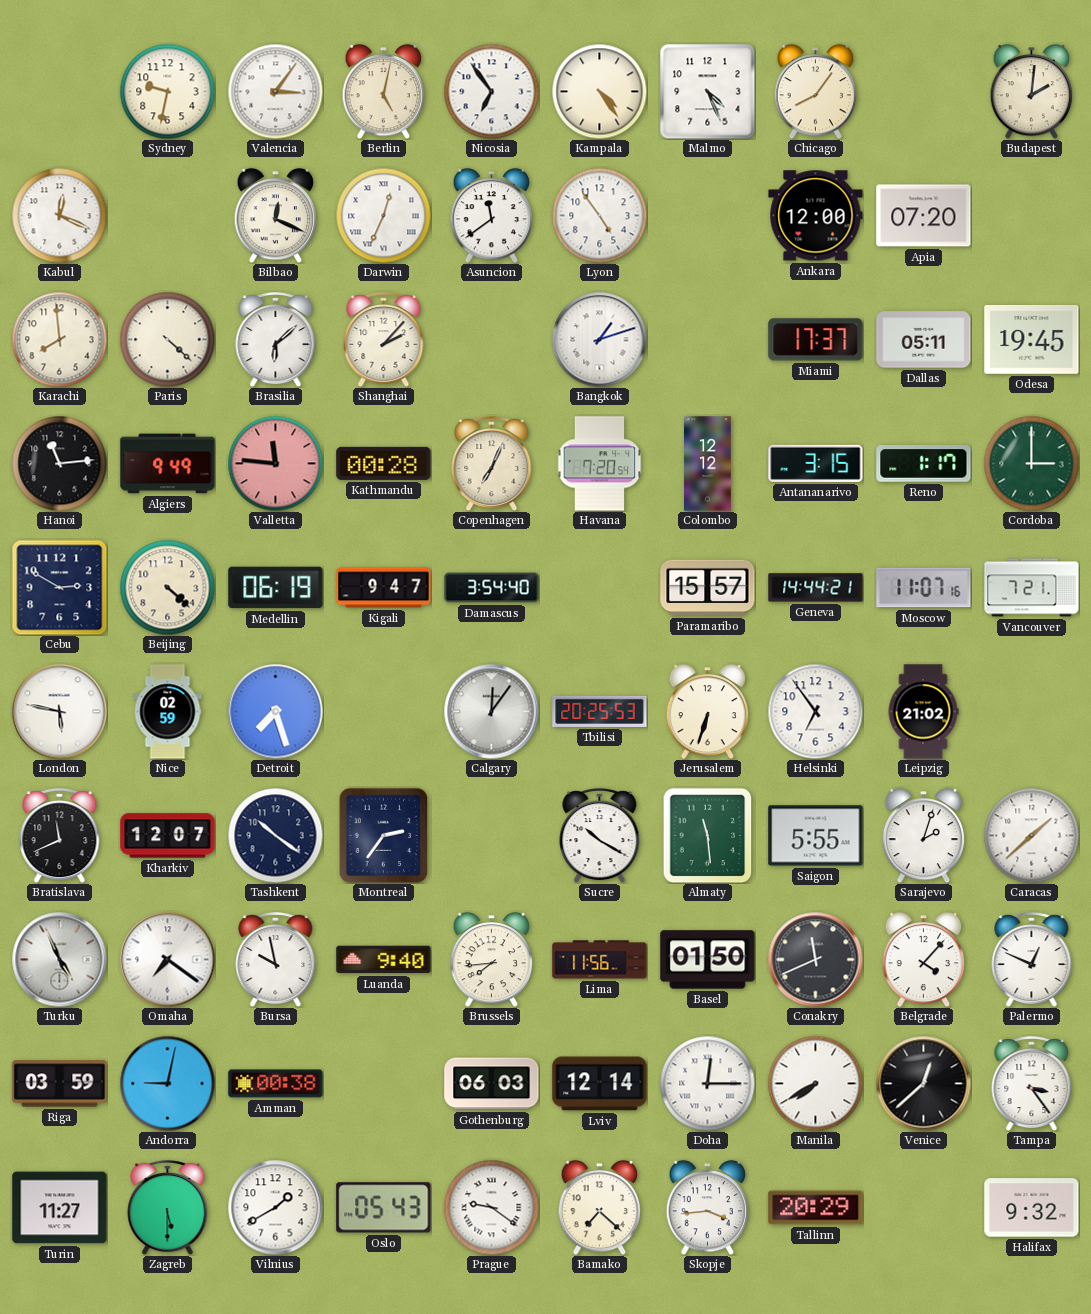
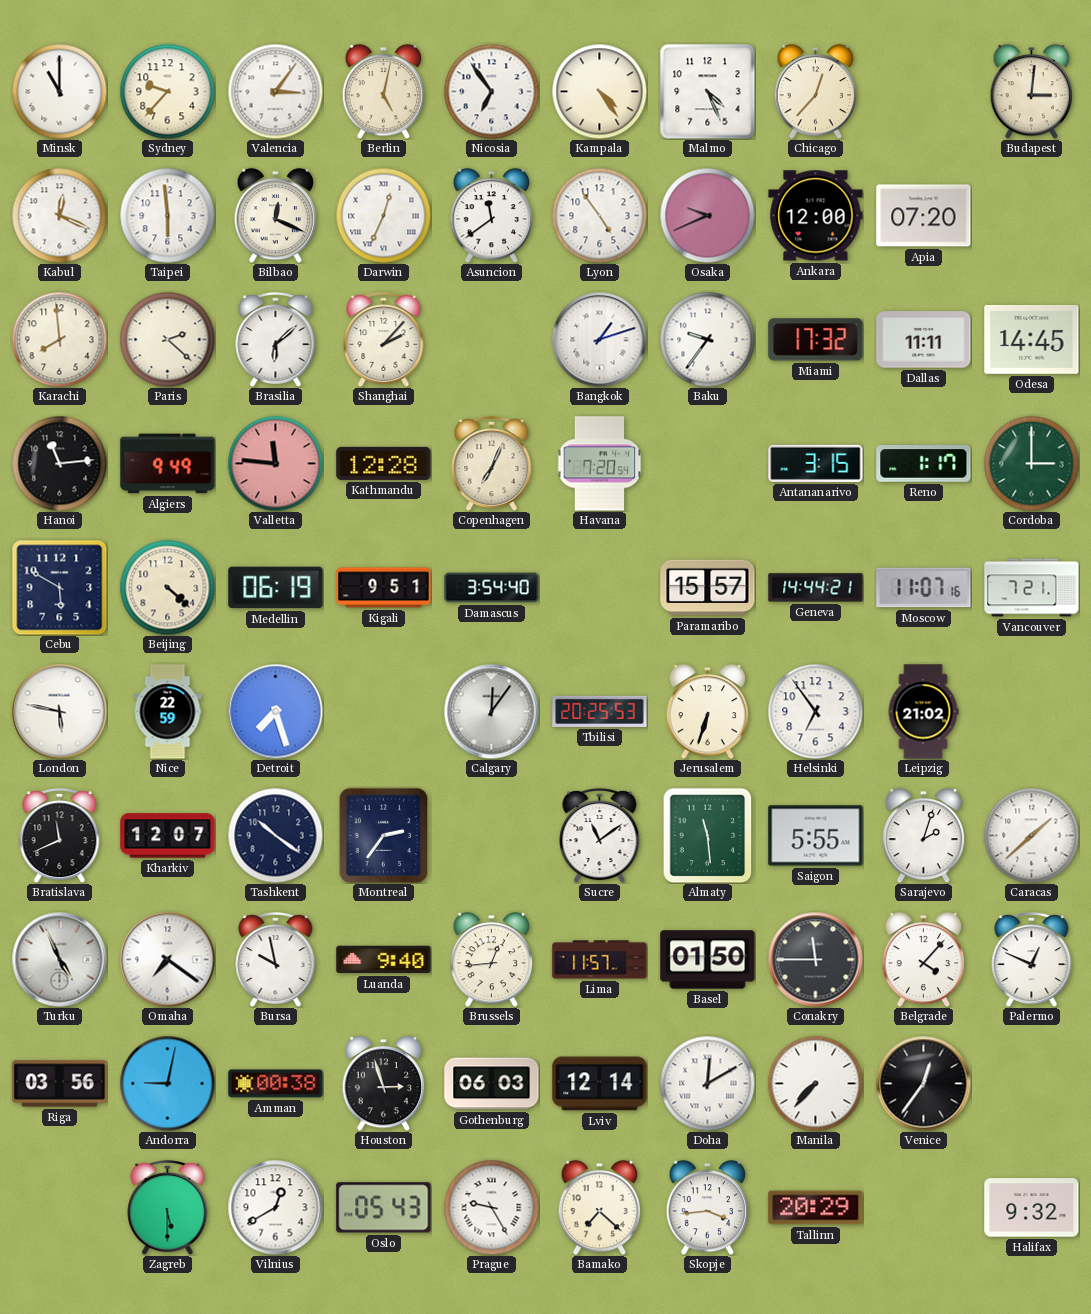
Minsk: none -> 11:00
Sydney: 9:32 -> 9:37
Chicago: 8:06 -> 12:37
Budapest: 2:01 -> 3:01
Taipei: none -> 5:59
Osaka: none -> 9:41
Paris: 4:22 -> 2:22
Baku: none -> 9:36
Miami: 17:37 -> 17:32
Dallas: 05:11 -> 11:11
Odesa: 19:45 -> 14:45
Kathmandu: 00:28 -> 12:28
Colombo: 12:12 -> none
Cebu: 2:50 -> 5:50
Kigali: 9:47 -> 9:51
Nice: 02:59 -> 22:59
Sucre: 10:20 -> 11:09
Brussels: 7:44 -> 12:44
Lima: 11:56 -> 11:57
Conakry: 11:41 -> 11:45
Riga: 03:59 -> 03:56
Houston: none -> 2:57
Doha: 12:15 -> 12:10
Manila: 7:40 -> 7:37
Venice: 12:38 -> 12:36
Tampa: 3:24 -> none
Turin: 11:27 -> none
Vilnius: 1:40 -> 12:40
Prague: 9:21 -> 9:25
